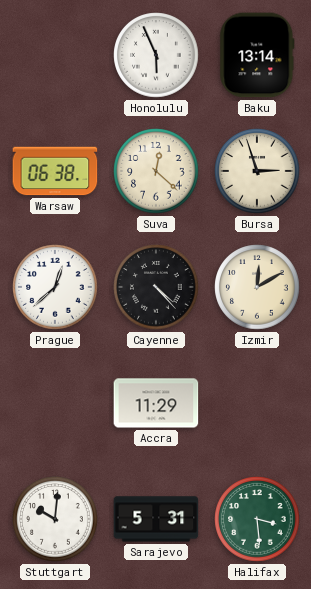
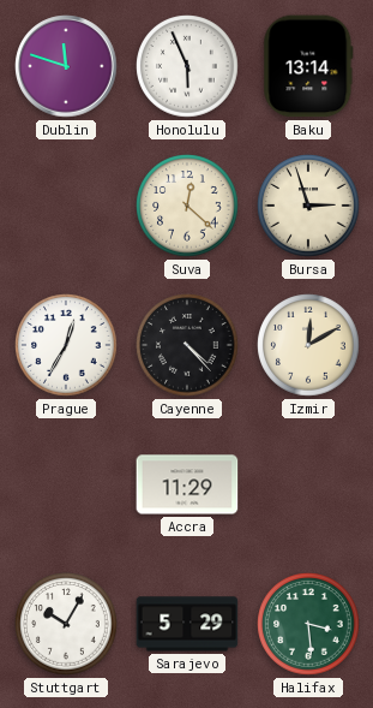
Dublin: none -> 11:48
Warsaw: 06:38 -> none
Prague: 12:38 -> 12:35
Stuttgart: 10:01 -> 10:05
Sarajevo: 5:31 -> 5:29
